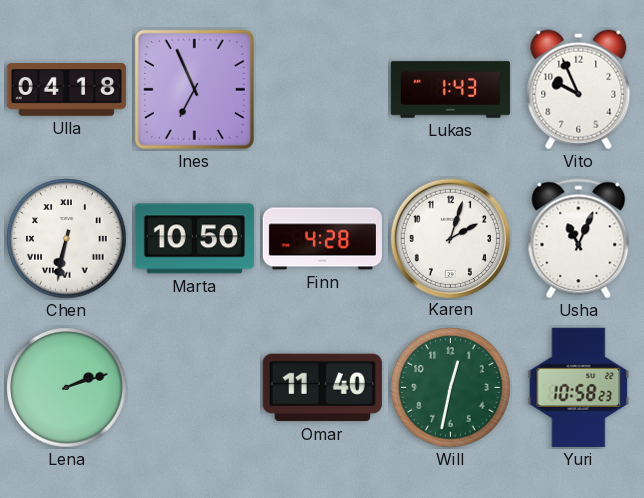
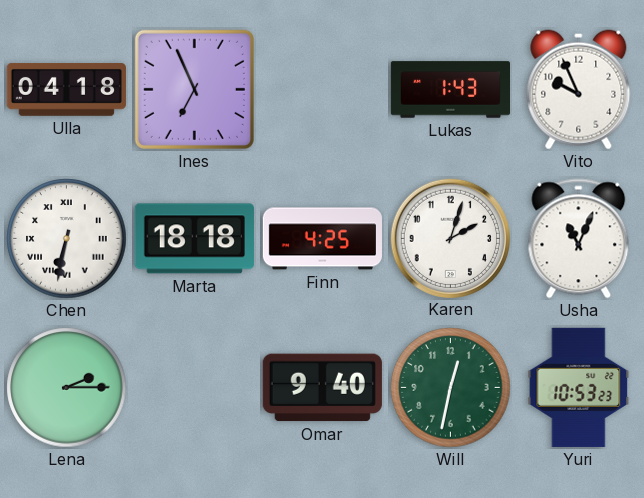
Marta: 10:50 -> 18:18
Finn: 4:28 -> 4:25
Lena: 2:12 -> 2:15
Omar: 11:40 -> 9:40
Yuri: 10:58 -> 10:53
